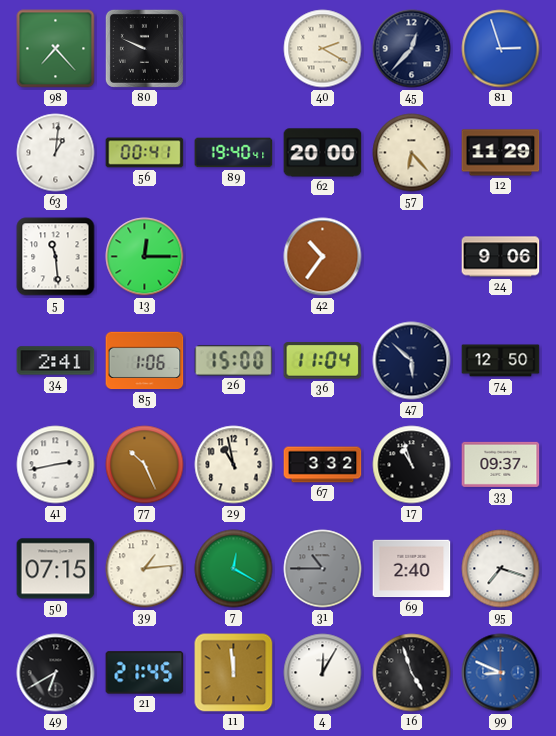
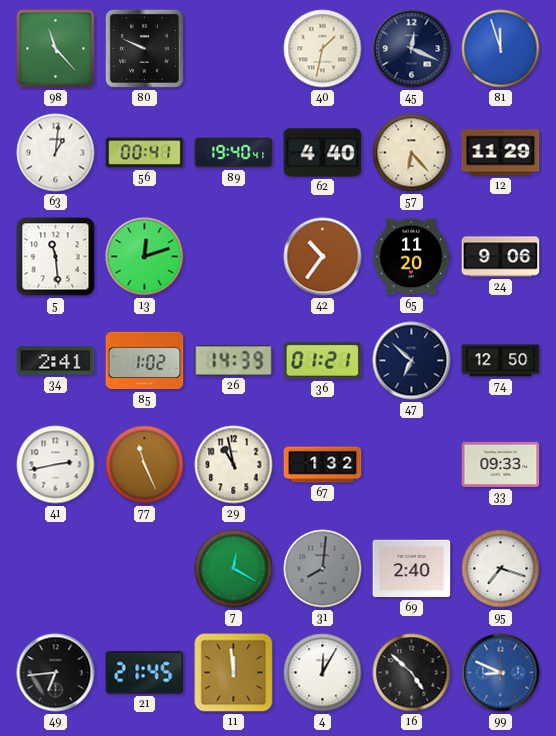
98: 7:23 -> 11:23
40: 2:20 -> 1:32
45: 12:37 -> 12:19
81: 2:57 -> 11:57
62: 20:00 -> 4:40
13: 12:15 -> 12:12
65: none -> 11:20
85: 1:06 -> 1:02
26: 15:00 -> 14:39
36: 11:04 -> 01:21
47: 5:52 -> 6:52
77: 10:26 -> 11:26
67: 3:32 -> 1:32
17: 10:57 -> none
33: 09:37 -> 09:33
50: 07:15 -> none
39: 1:14 -> none
31: 10:45 -> 8:01
49: 6:40 -> 6:44
16: 4:57 -> 4:52
